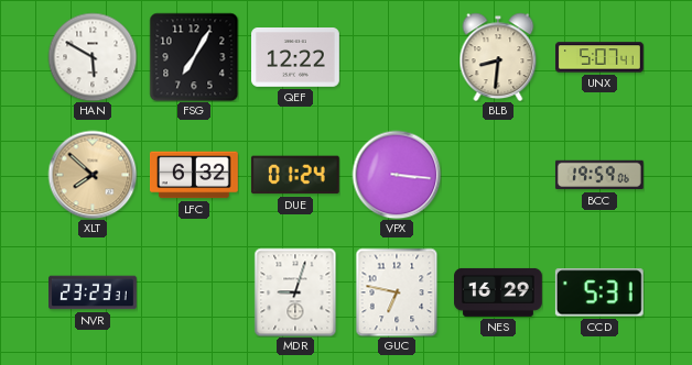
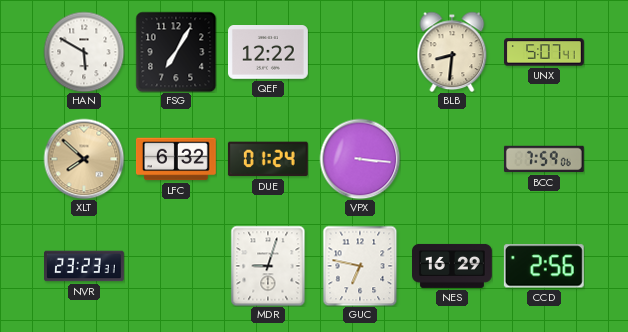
BCC: 19:59 -> 7:59
CCD: 5:31 -> 2:56
